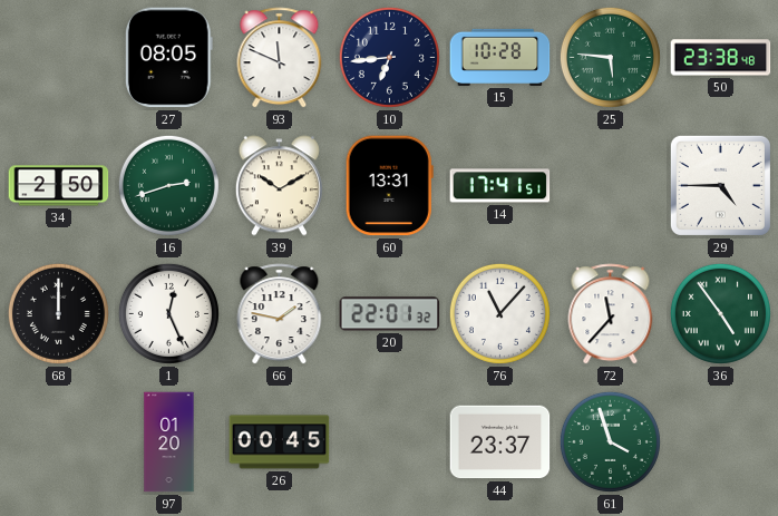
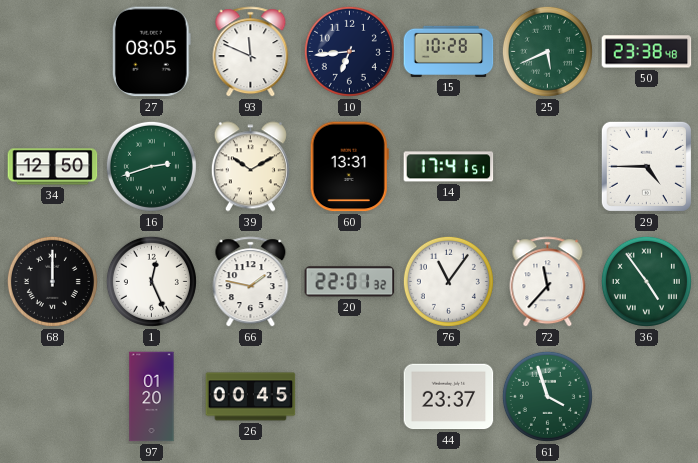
25: 5:46 -> 5:41
34: 2:50 -> 12:50
76: 11:07 -> 11:06
